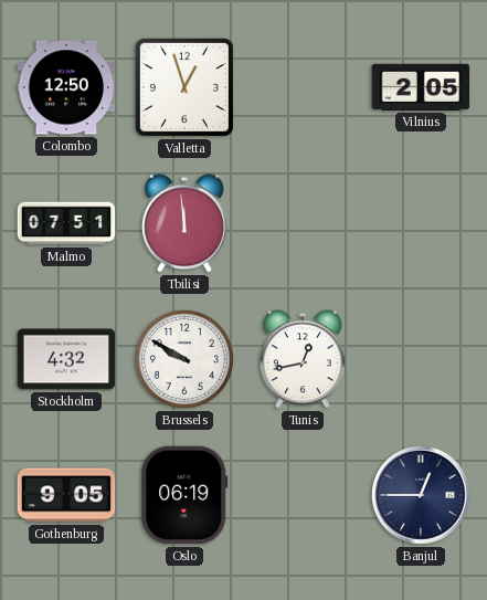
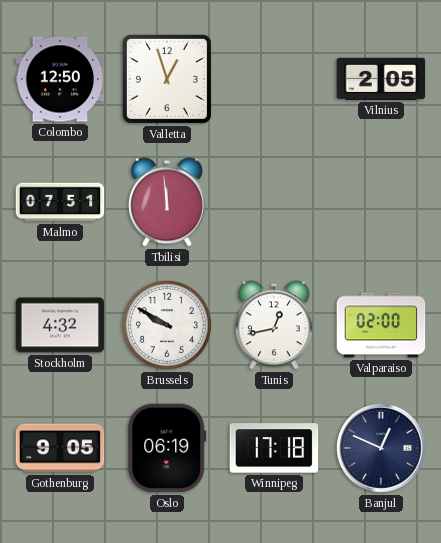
Valparaiso: none -> 02:00
Winnipeg: none -> 17:18
Banjul: 12:45 -> 12:49
